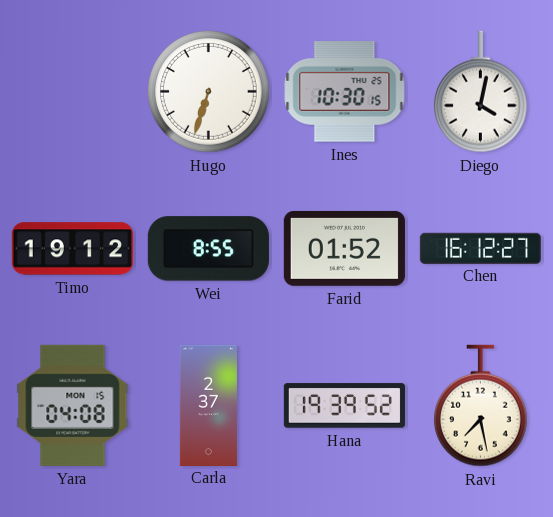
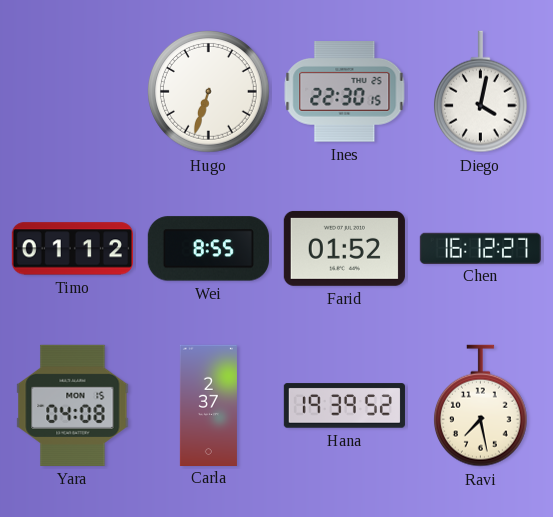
Ines: 10:30 -> 22:30
Timo: 19:12 -> 01:12
